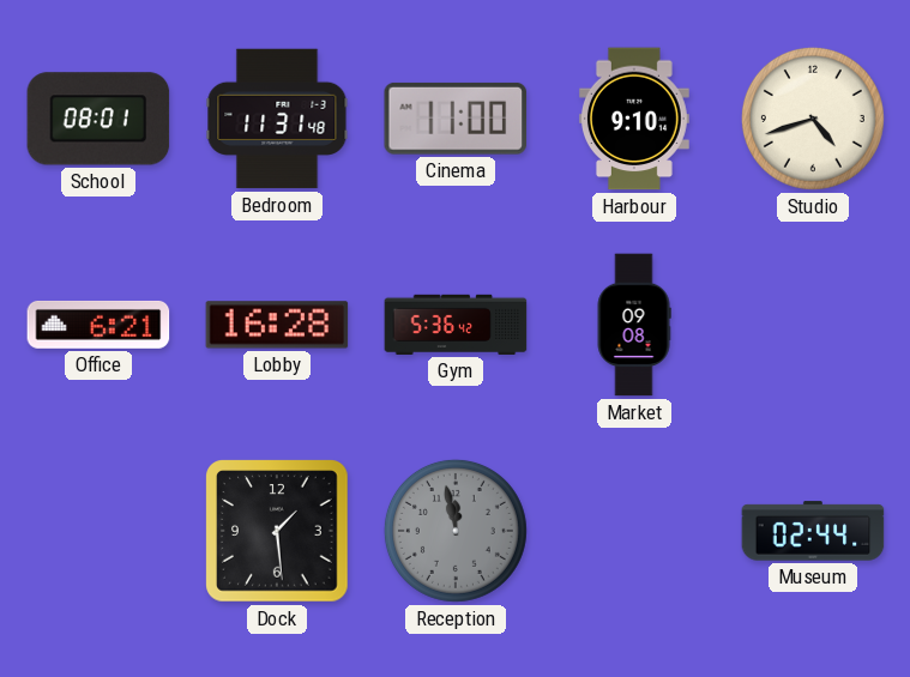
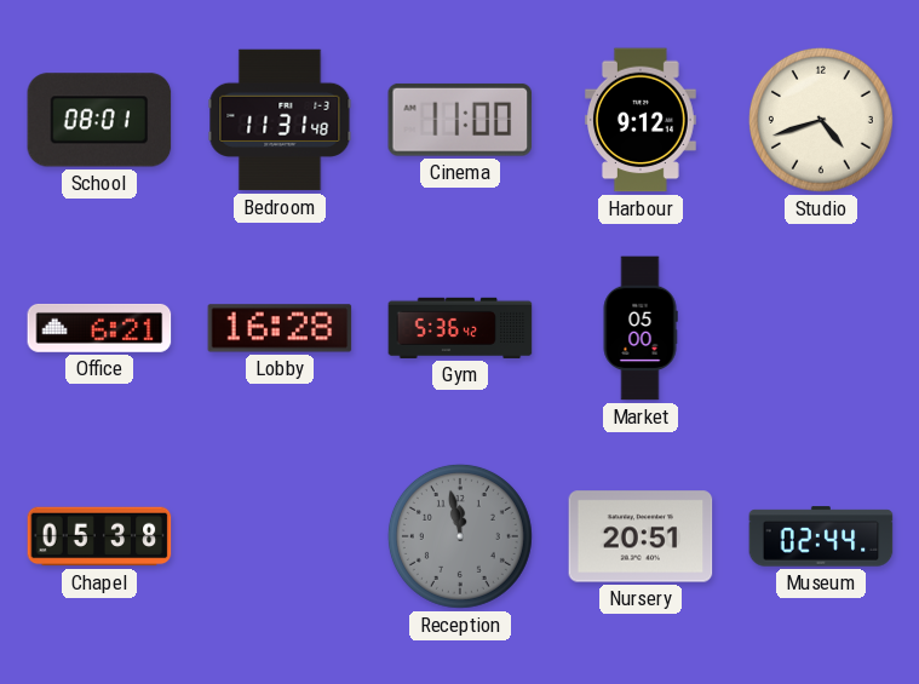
Harbour: 9:10 -> 9:12
Market: 09:08 -> 05:00
Chapel: none -> 05:38
Dock: 1:29 -> none
Nursery: none -> 20:51
